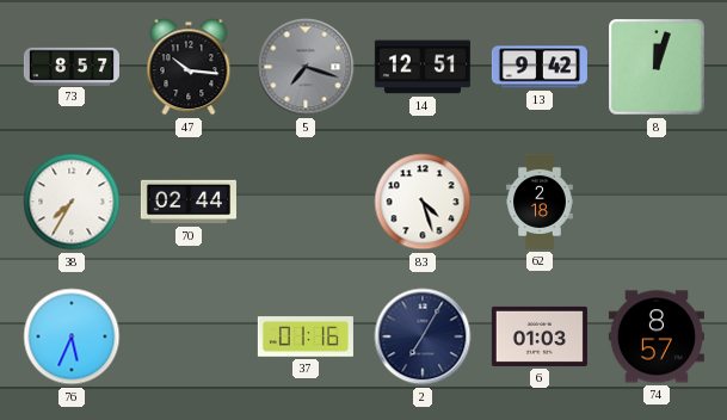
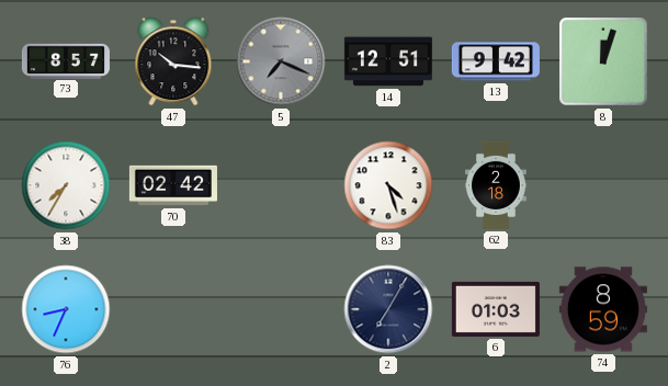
5: 7:18 -> 7:19
70: 02:44 -> 02:42
76: 5:34 -> 8:34
37: 01:16 -> none
74: 8:57 -> 8:59
